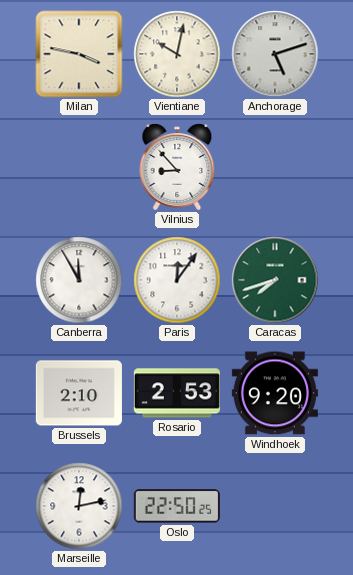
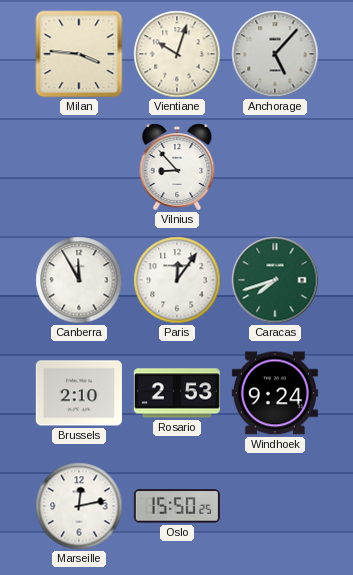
Milan: 3:47 -> 3:46
Vientiane: 10:02 -> 10:03
Anchorage: 5:12 -> 5:07
Windhoek: 9:20 -> 9:24
Oslo: 22:50 -> 15:50
